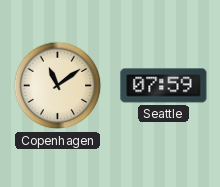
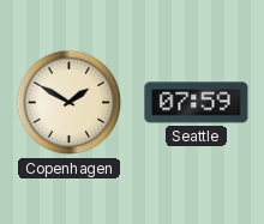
Copenhagen: 11:09 -> 1:50
